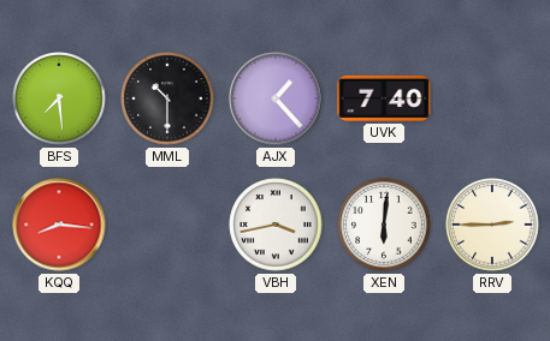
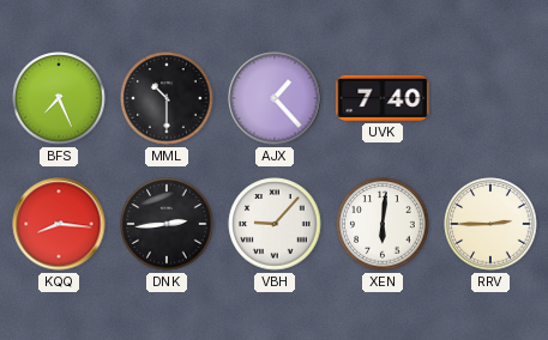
BFS: 7:29 -> 7:26
DNK: none -> 2:44
VBH: 3:43 -> 9:07
